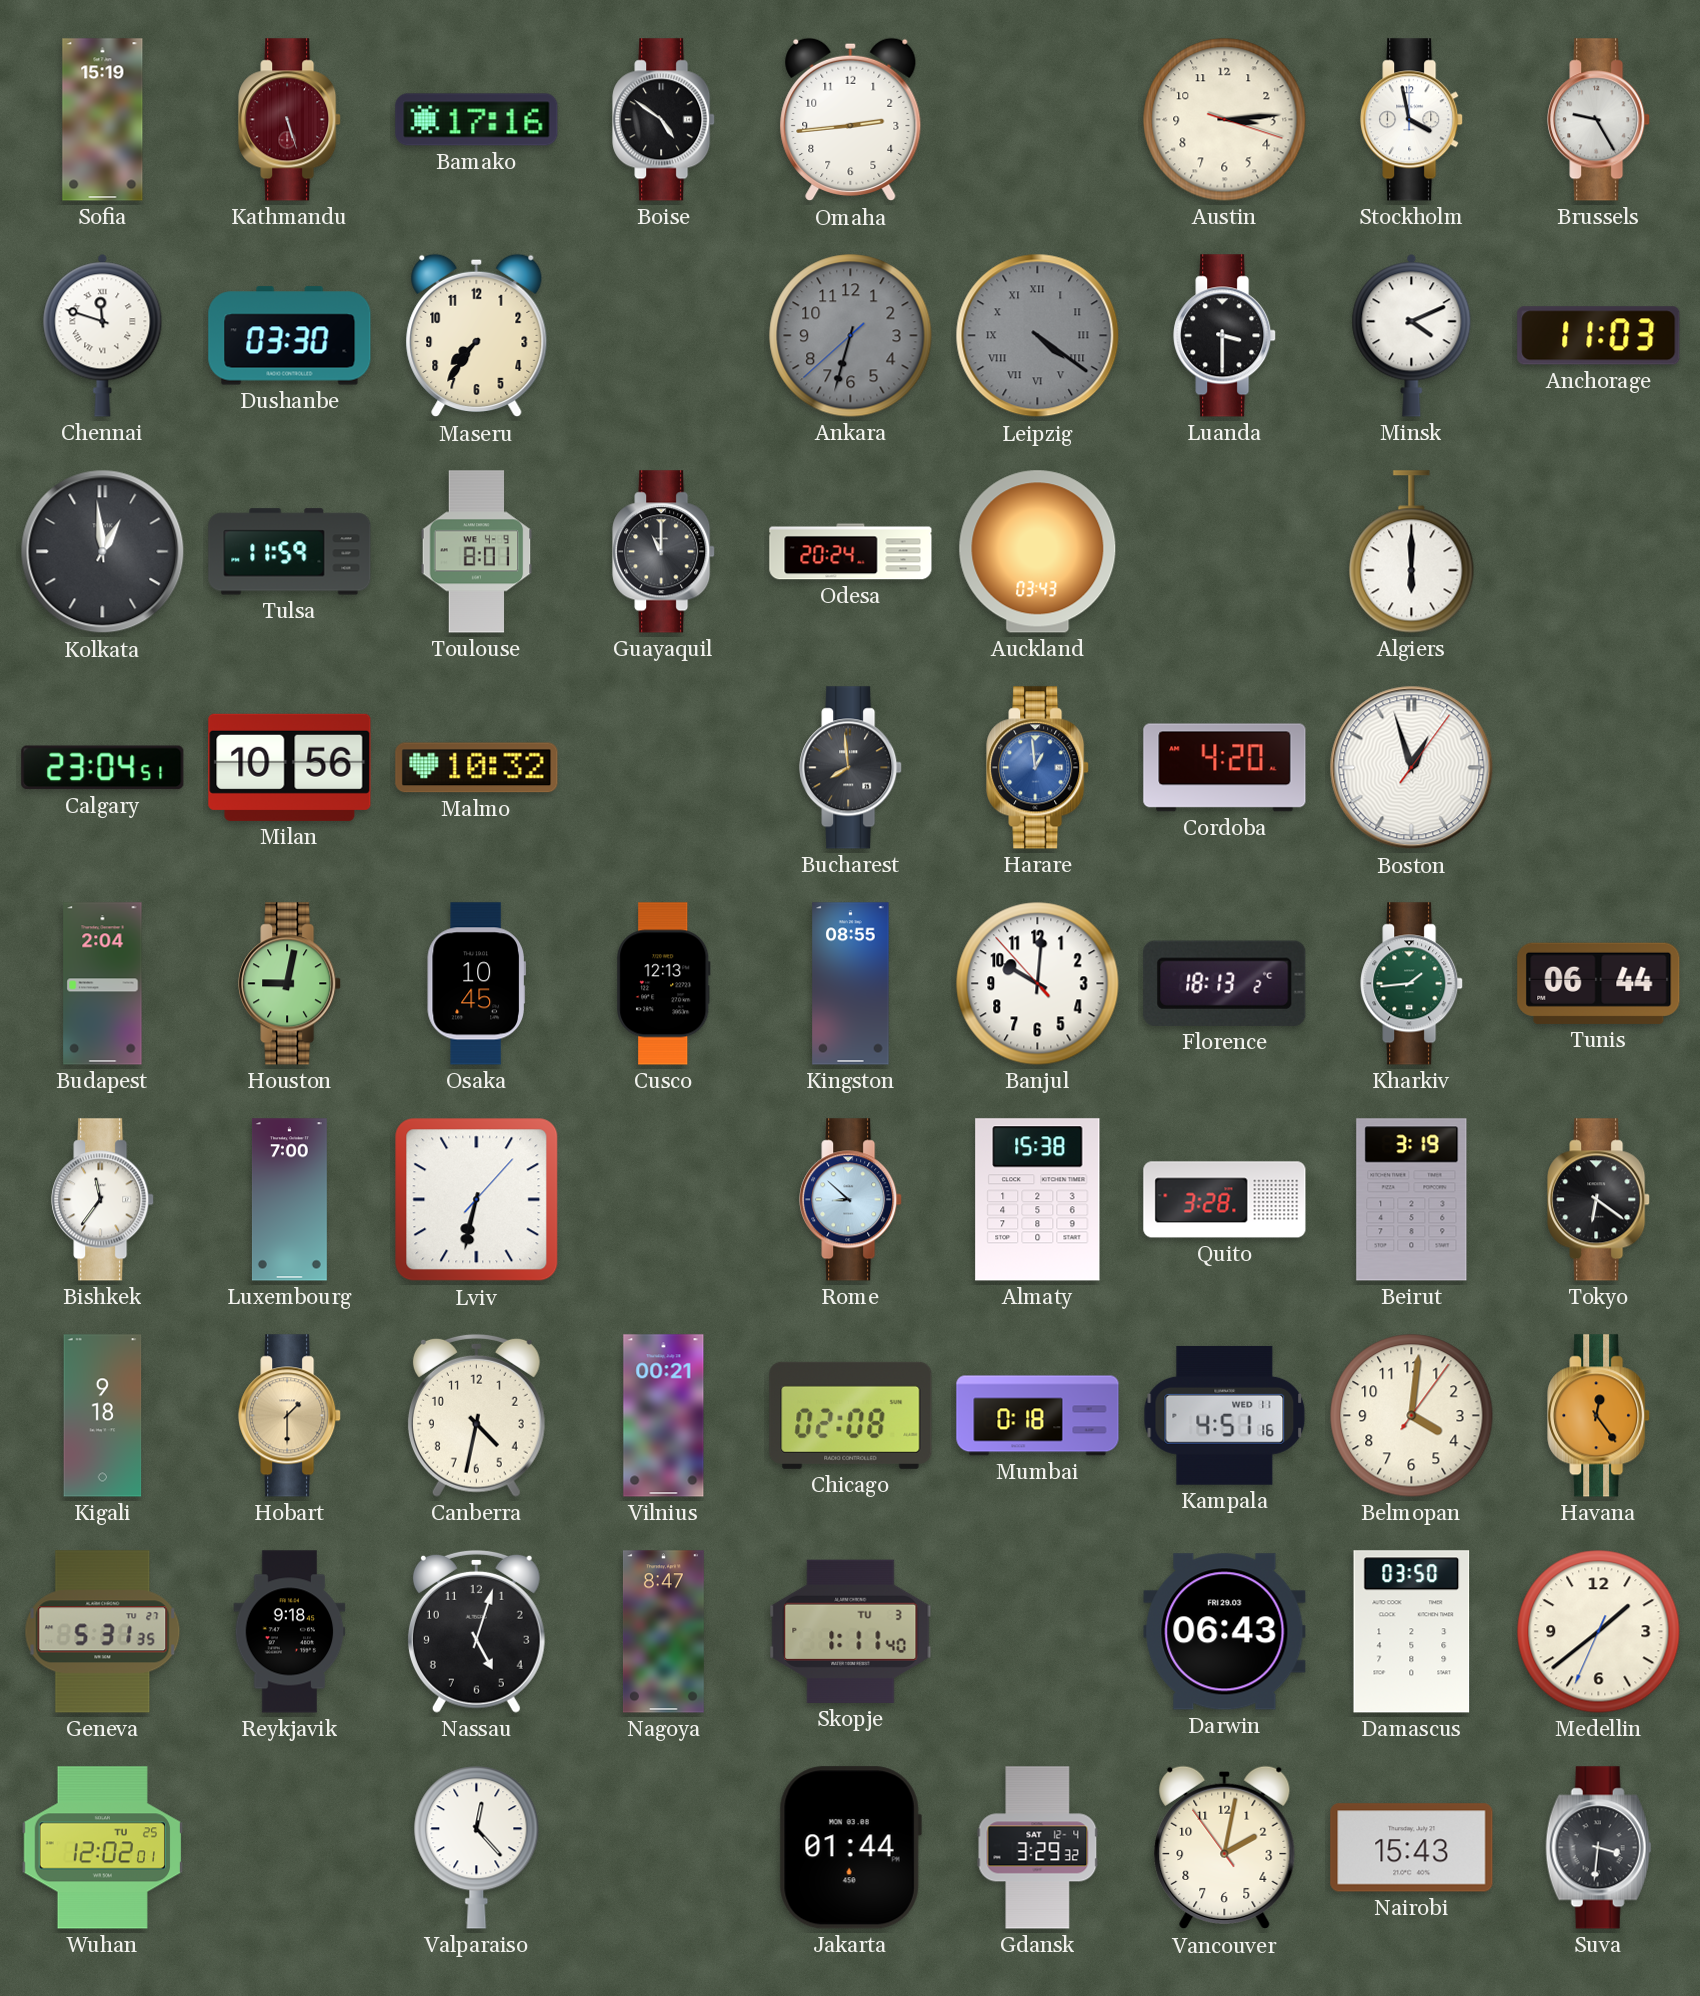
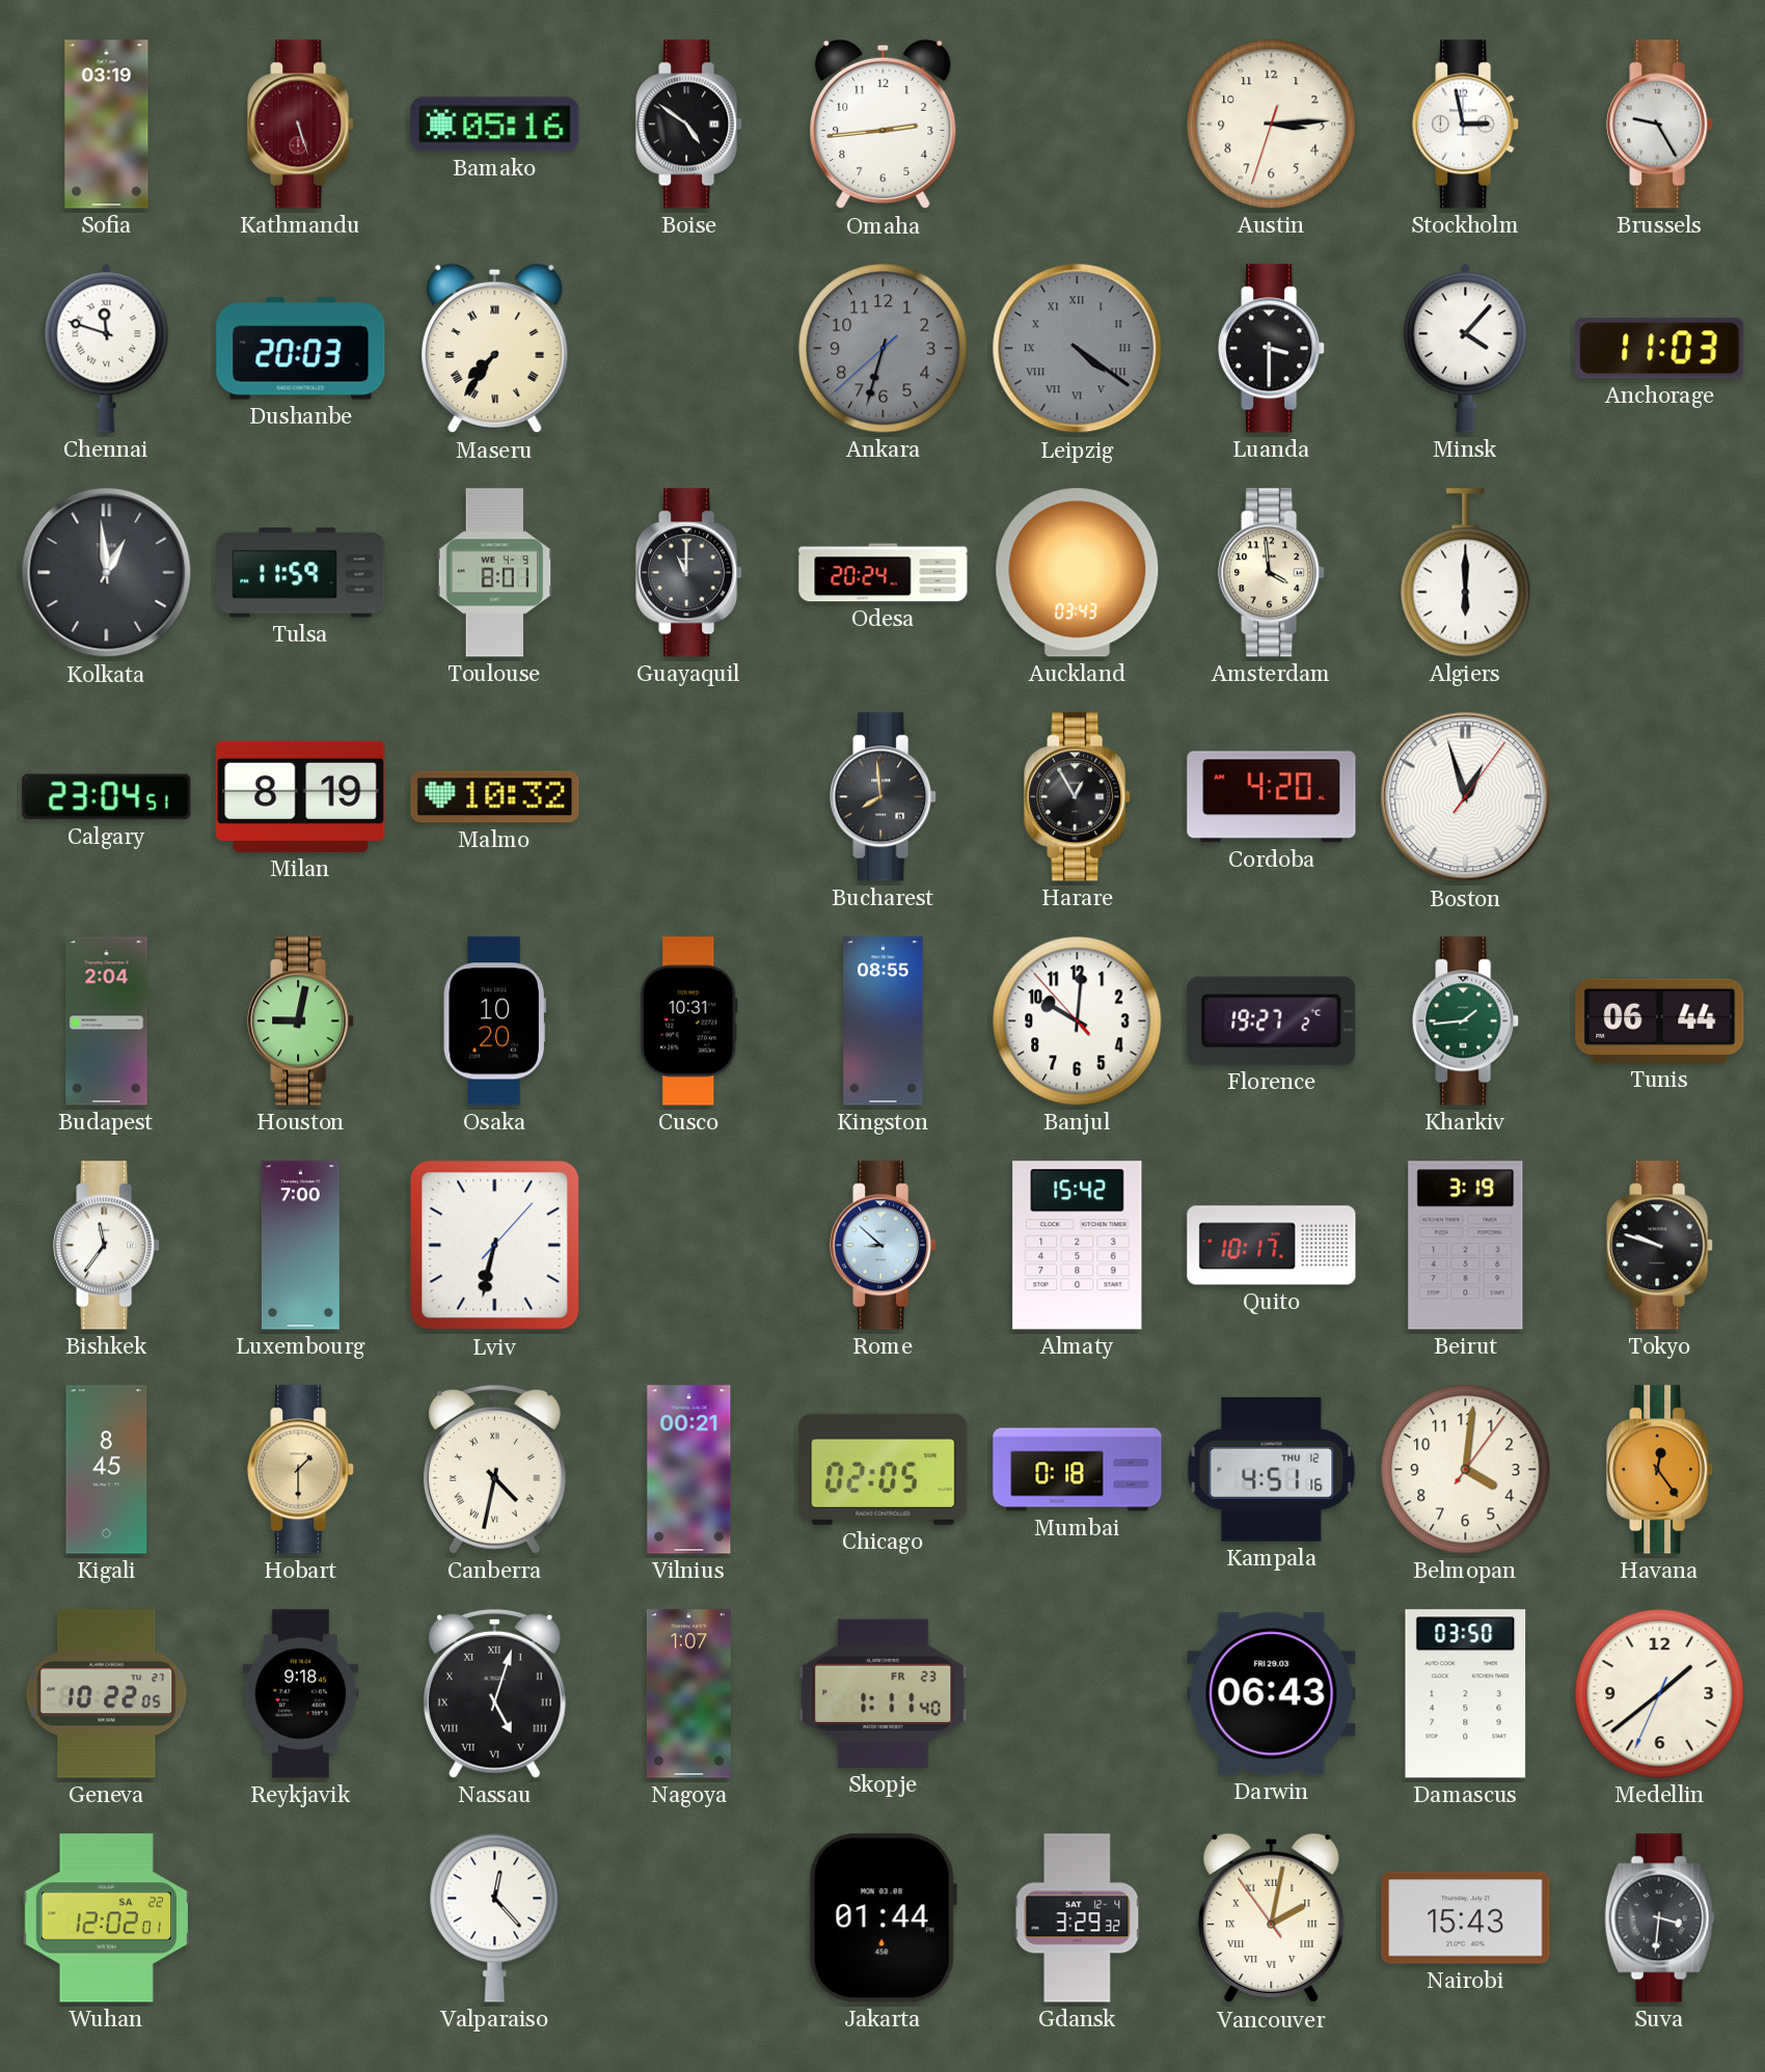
Sofia: 15:19 -> 03:19
Bamako: 17:16 -> 05:16
Austin: 3:14:18 -> 3:14:33
Stockholm: 3:58 -> 2:58
Dushanbe: 03:30 -> 20:03
Maseru numerals: Arabic -> Roman
Minsk: 4:11 -> 4:07
Amsterdam: none -> 3:59
Milan: 10:56 -> 8:19
Harare: 12:59 -> 12:55
Harare dial: blue -> black
Osaka: 10:45 -> 10:20
Cusco: 12:13 -> 10:31
Florence: 18:13 -> 19:27
Almaty: 15:38 -> 15:42
Quito: 3:28 -> 10:17
Tokyo: 6:21 -> 9:48
Kigali: 9:18 -> 8:45
Canberra numerals: Arabic -> Roman
Chicago: 02:08 -> 02:05
Kampala date: WED 11 -> THU 12
Geneva: 5:31 -> 10:22
Nassau numerals: Arabic -> Roman
Nagoya: 8:47 -> 1:07
Skopje date: TU 3 -> FR 23
Wuhan date: TU 25 -> SA 22
Vancouver numerals: Arabic -> Roman
